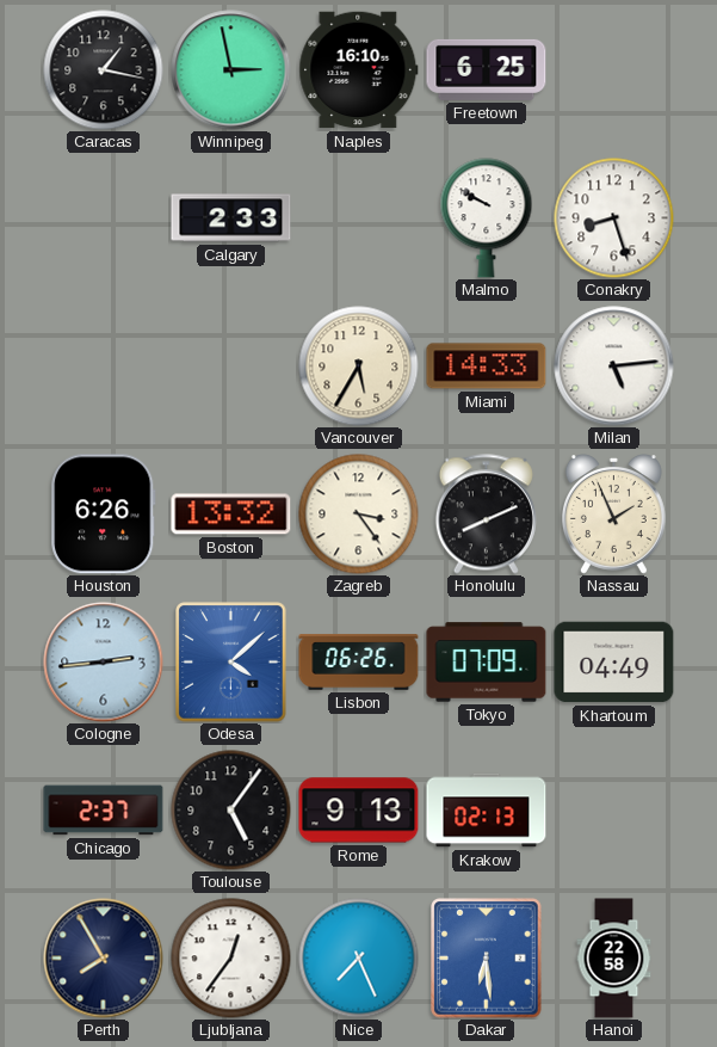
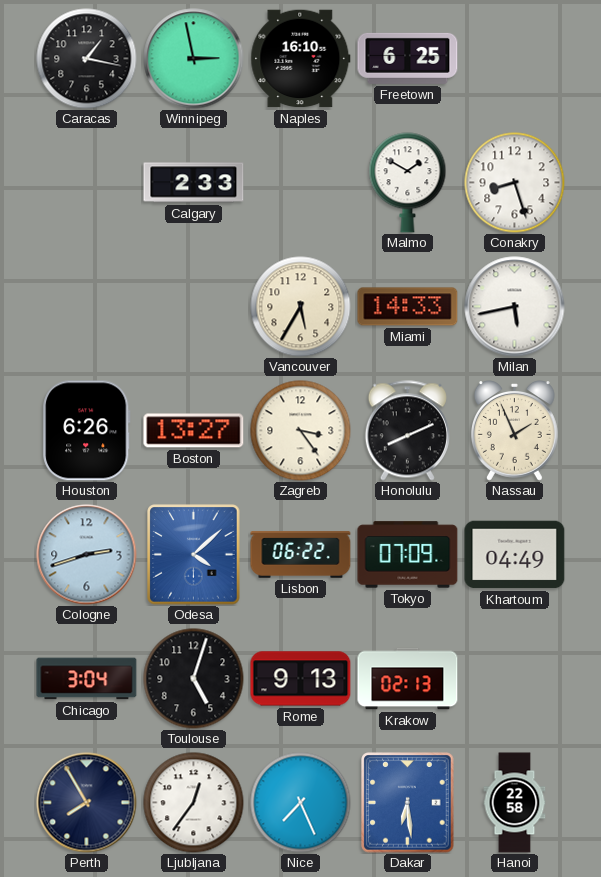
Malmo: 9:50 -> 1:50
Milan: 5:14 -> 5:43
Boston: 13:32 -> 13:27
Cologne: 2:44 -> 2:42
Lisbon: 06:26 -> 06:22
Chicago: 2:37 -> 3:04
Toulouse: 5:06 -> 5:03
